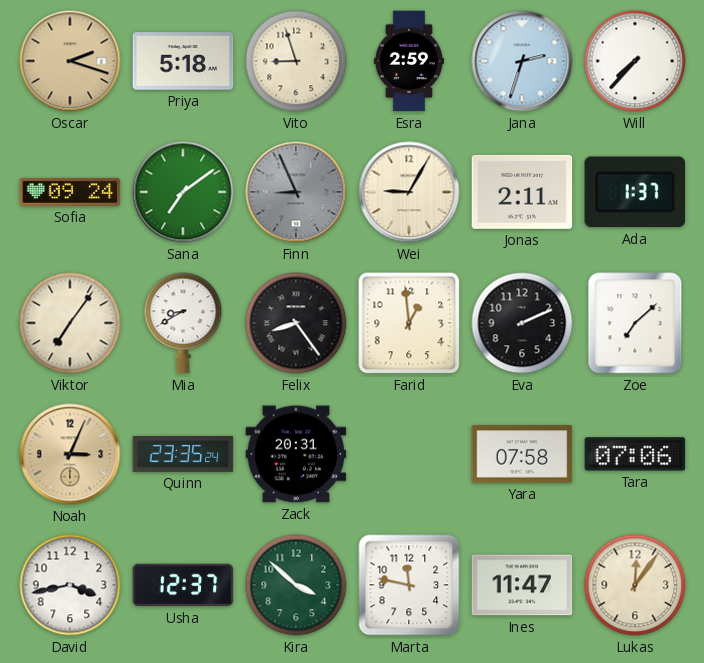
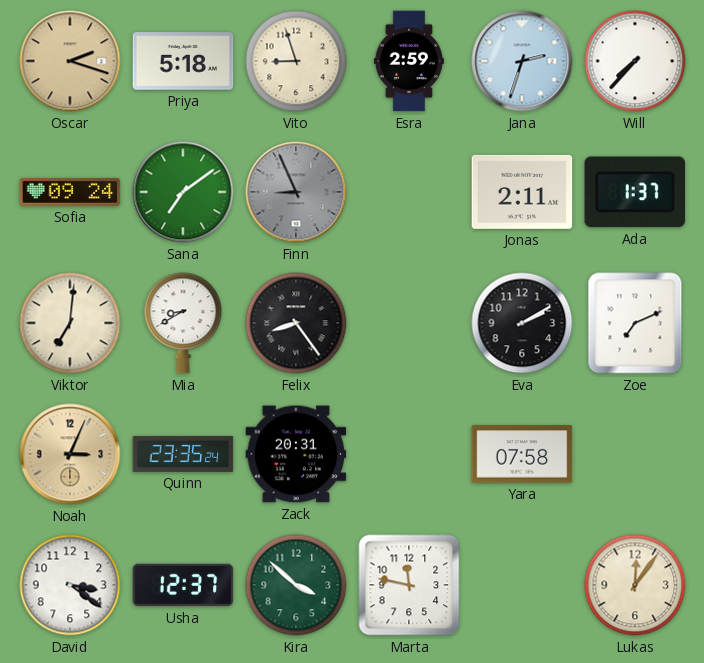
Wei: 9:05 -> none
Viktor: 7:06 -> 7:01
Farid: 12:59 -> none
Eva: 2:11 -> 2:10
Zoe: 7:08 -> 7:11
Tara: 07:06 -> none
David: 3:43 -> 3:21
Ines: 11:47 -> none
